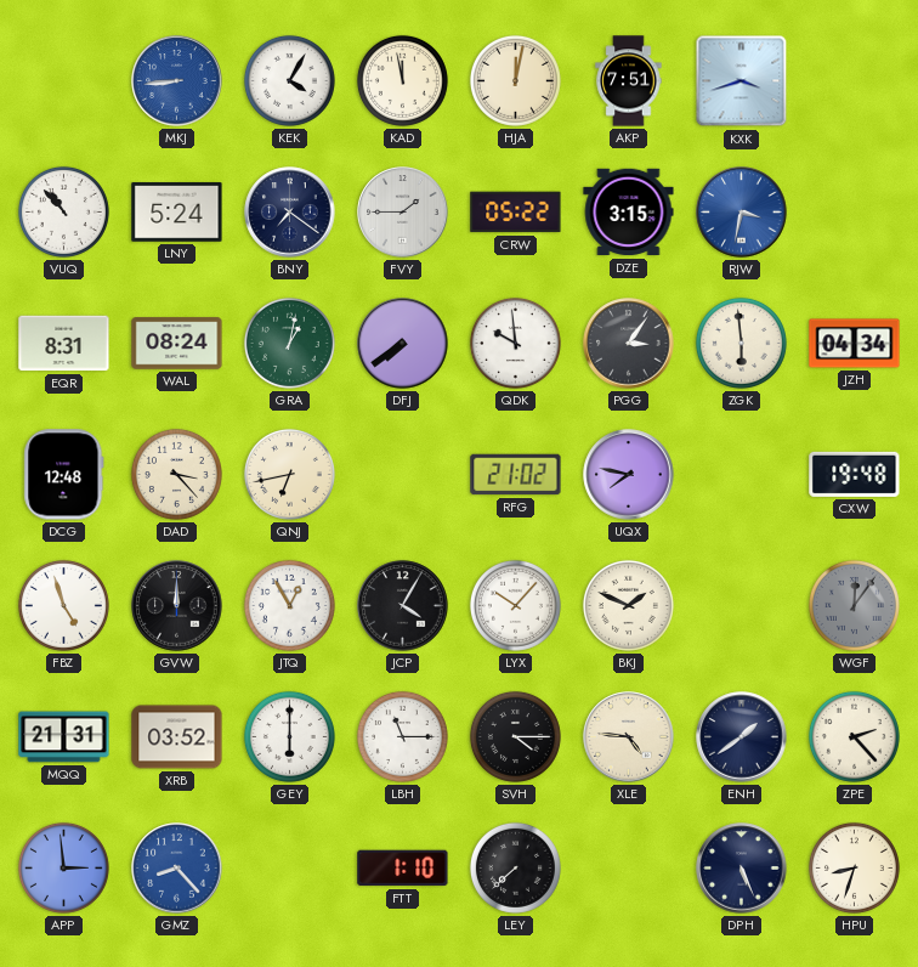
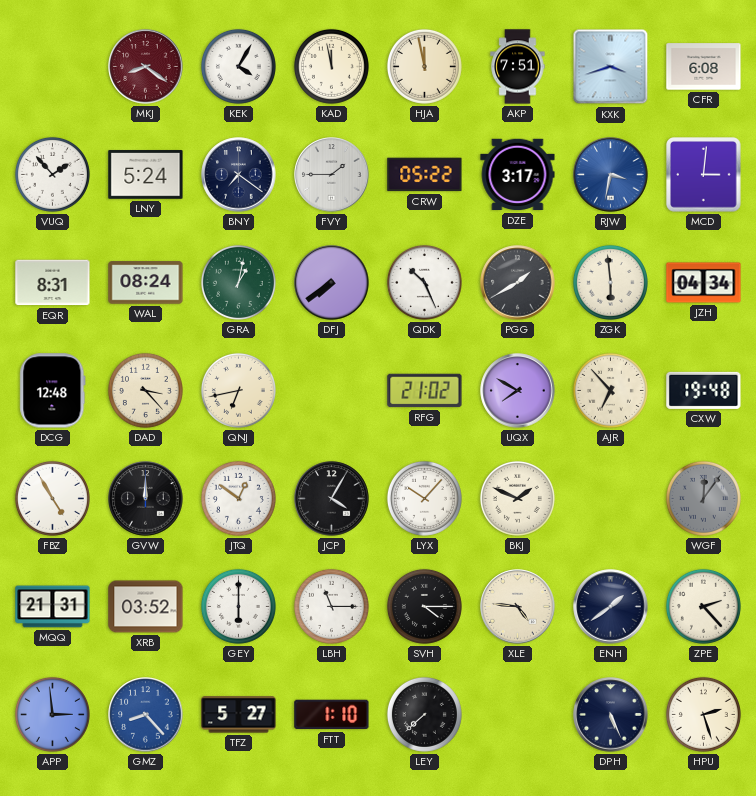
MKJ: 8:44 -> 8:21
MKJ dial: blue -> burgundy
HJA: 12:02 -> 11:58
CFR: none -> 6:08
VUQ: 10:53 -> 1:53
DZE: 3:15 -> 3:17
MCD: none -> 3:01
QDK: 9:59 -> 10:26
PGG: 3:06 -> 1:40
UQX: 7:47 -> 7:50
AJR: none -> 6:53
FBZ: 4:57 -> 4:55
JTQ: 12:55 -> 12:51
TFZ: none -> 5:27
HPU: 8:33 -> 2:27
